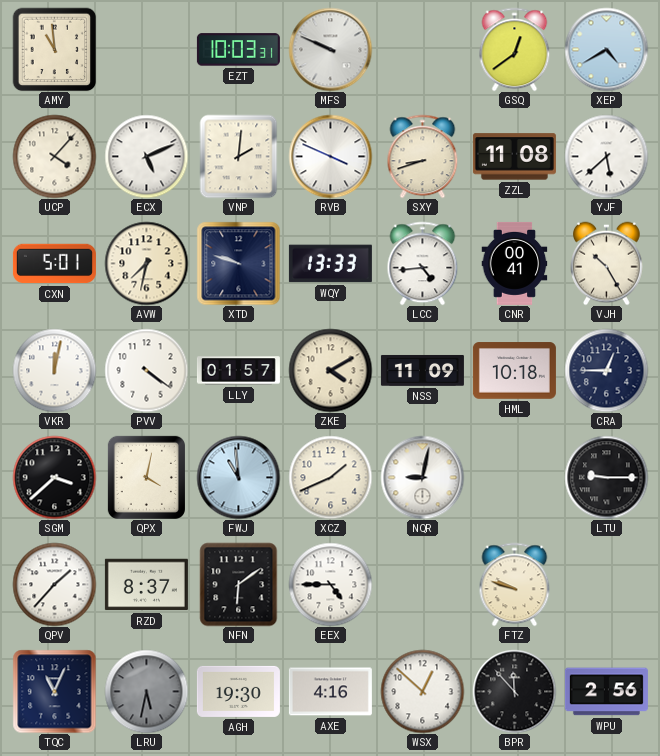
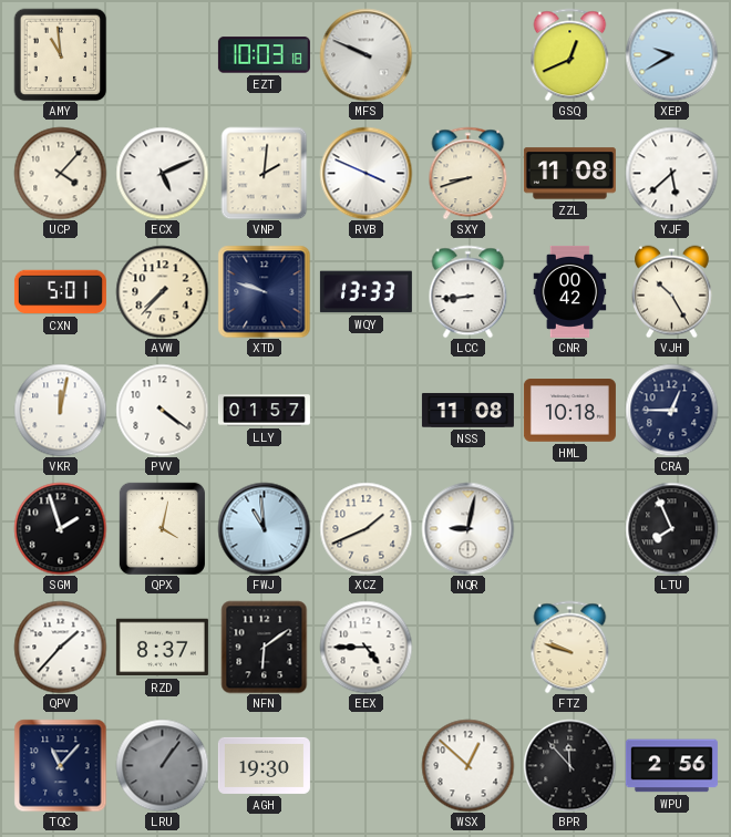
EZT: 10:03:31 -> 10:03:18
GSQ: 12:39 -> 12:41
XEP: 4:40 -> 9:40
AVW: 7:32 -> 7:37
LCC: 4:44 -> 8:44
CNR: 00:41 -> 00:42
ZKE: 4:10 -> none
NSS: 11:09 -> 11:08
SGM: 3:38 -> 1:57
LTU: 9:15 -> 7:56
TQC: 11:04 -> 11:07
LRU: 5:32 -> 1:06
AXE: 4:16 -> none
